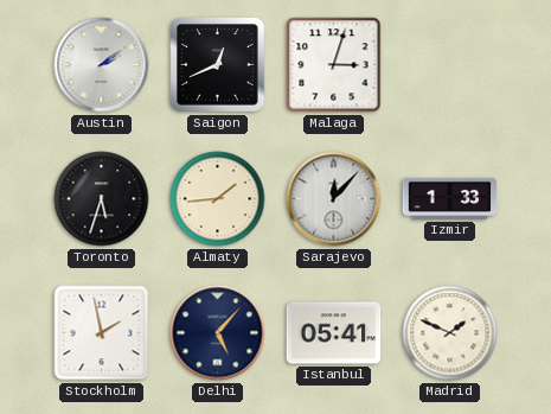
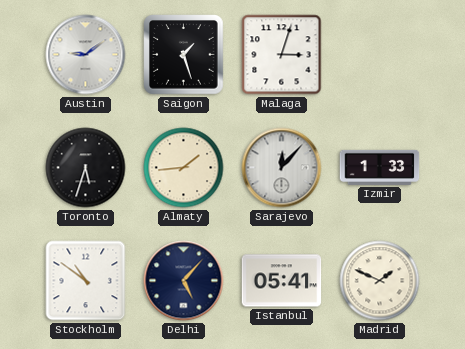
Austin: 2:09 -> 9:09
Saigon: 12:41 -> 1:27
Stockholm: 1:58 -> 10:51
